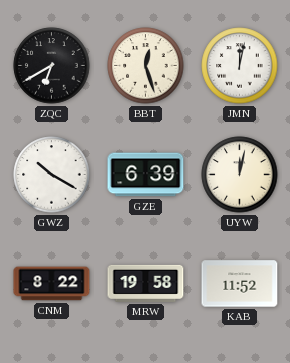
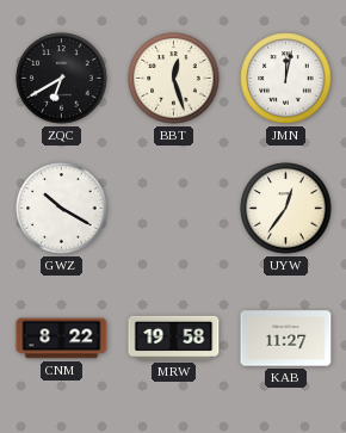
GZE: 6:39 -> none
UYW: 12:02 -> 12:36
KAB: 11:52 -> 11:27
